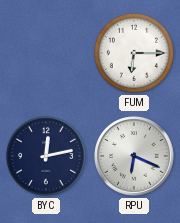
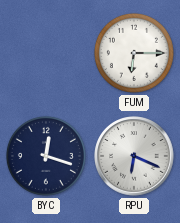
BYC: 12:13 -> 12:18
